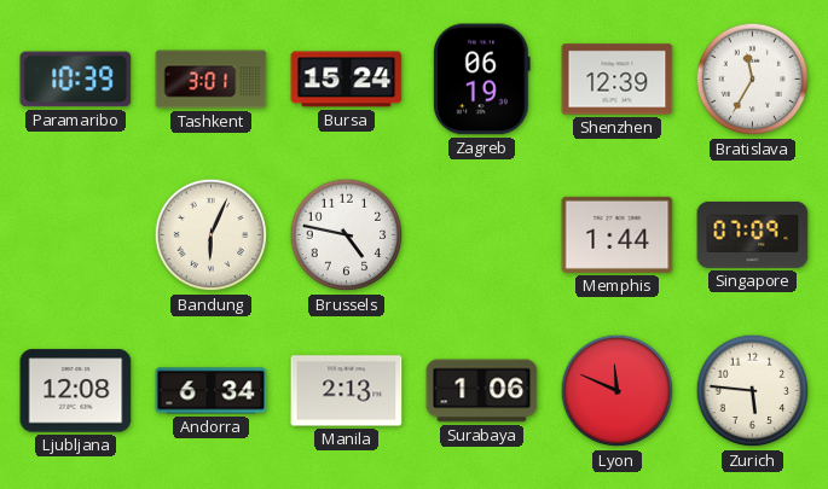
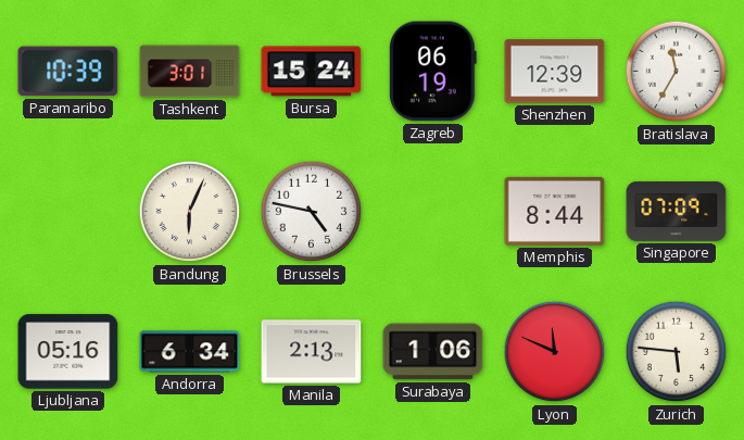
Memphis: 1:44 -> 8:44
Ljubljana: 12:08 -> 05:16
